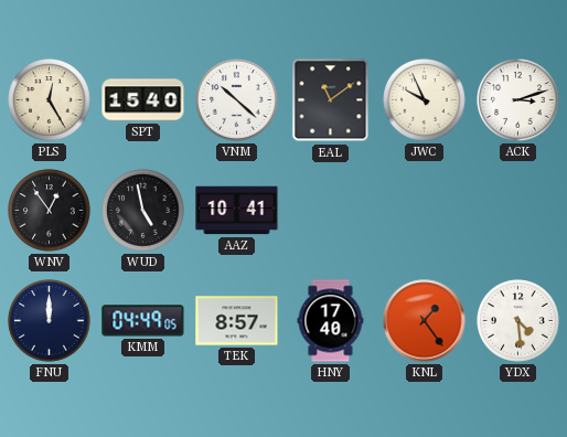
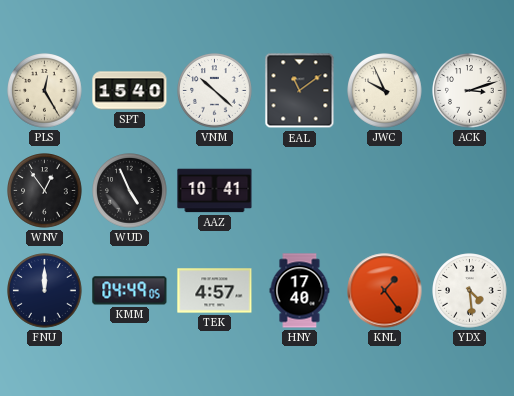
WUD: 4:58 -> 4:56
TEK: 8:57 -> 4:57
